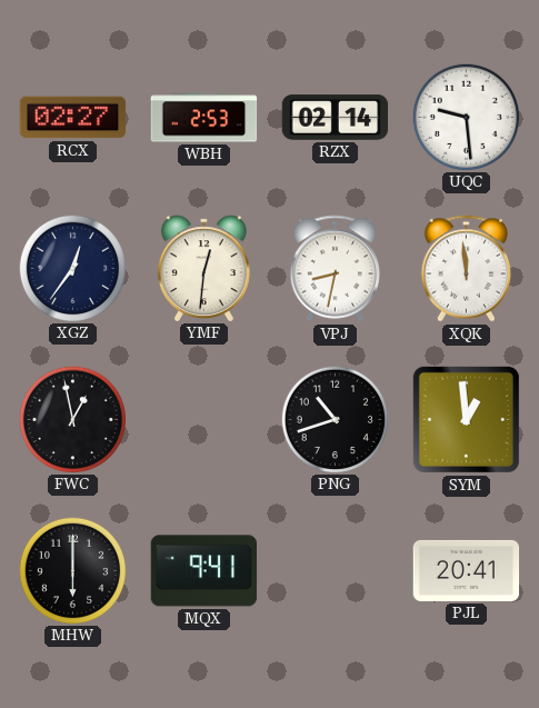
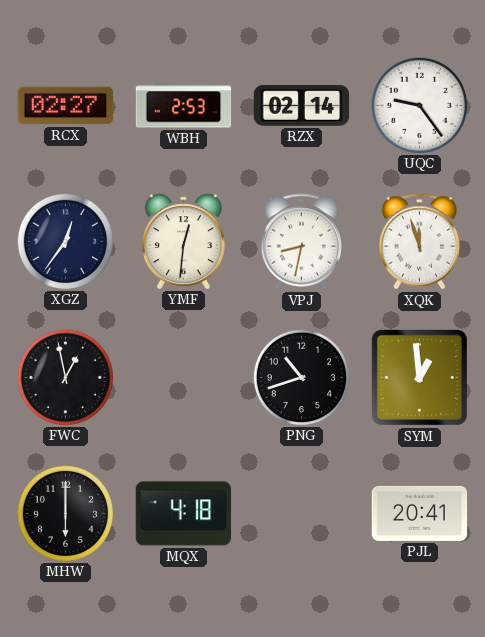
UQC: 9:29 -> 9:24
XQK: 11:59 -> 11:57
MQX: 9:41 -> 4:18
